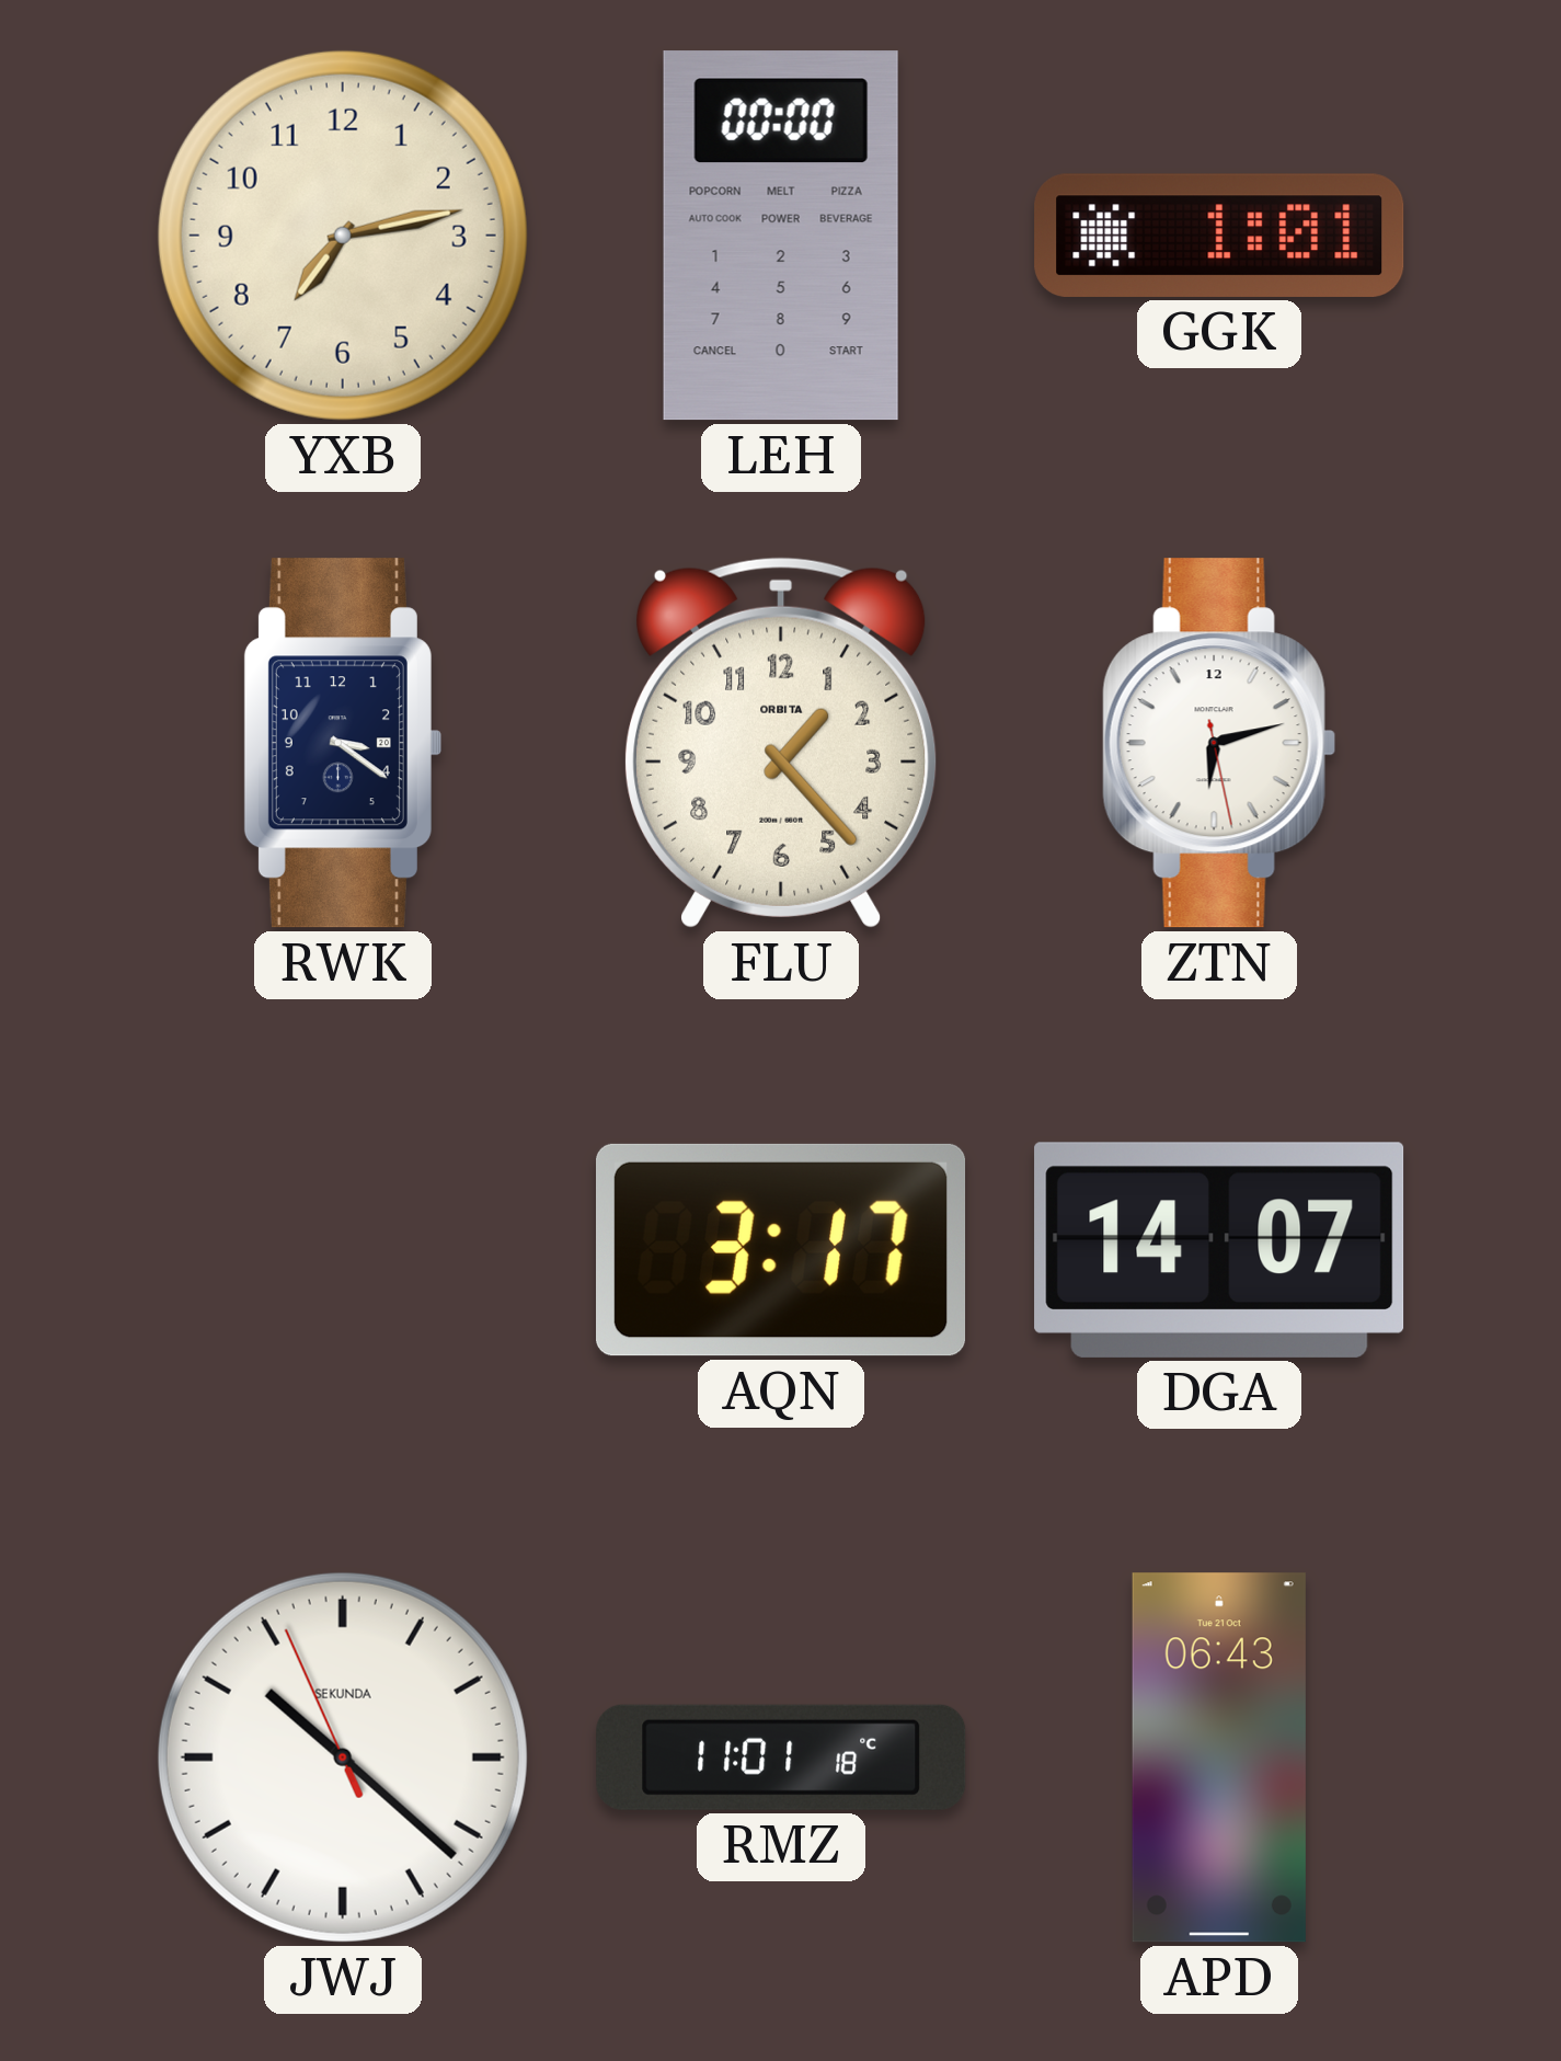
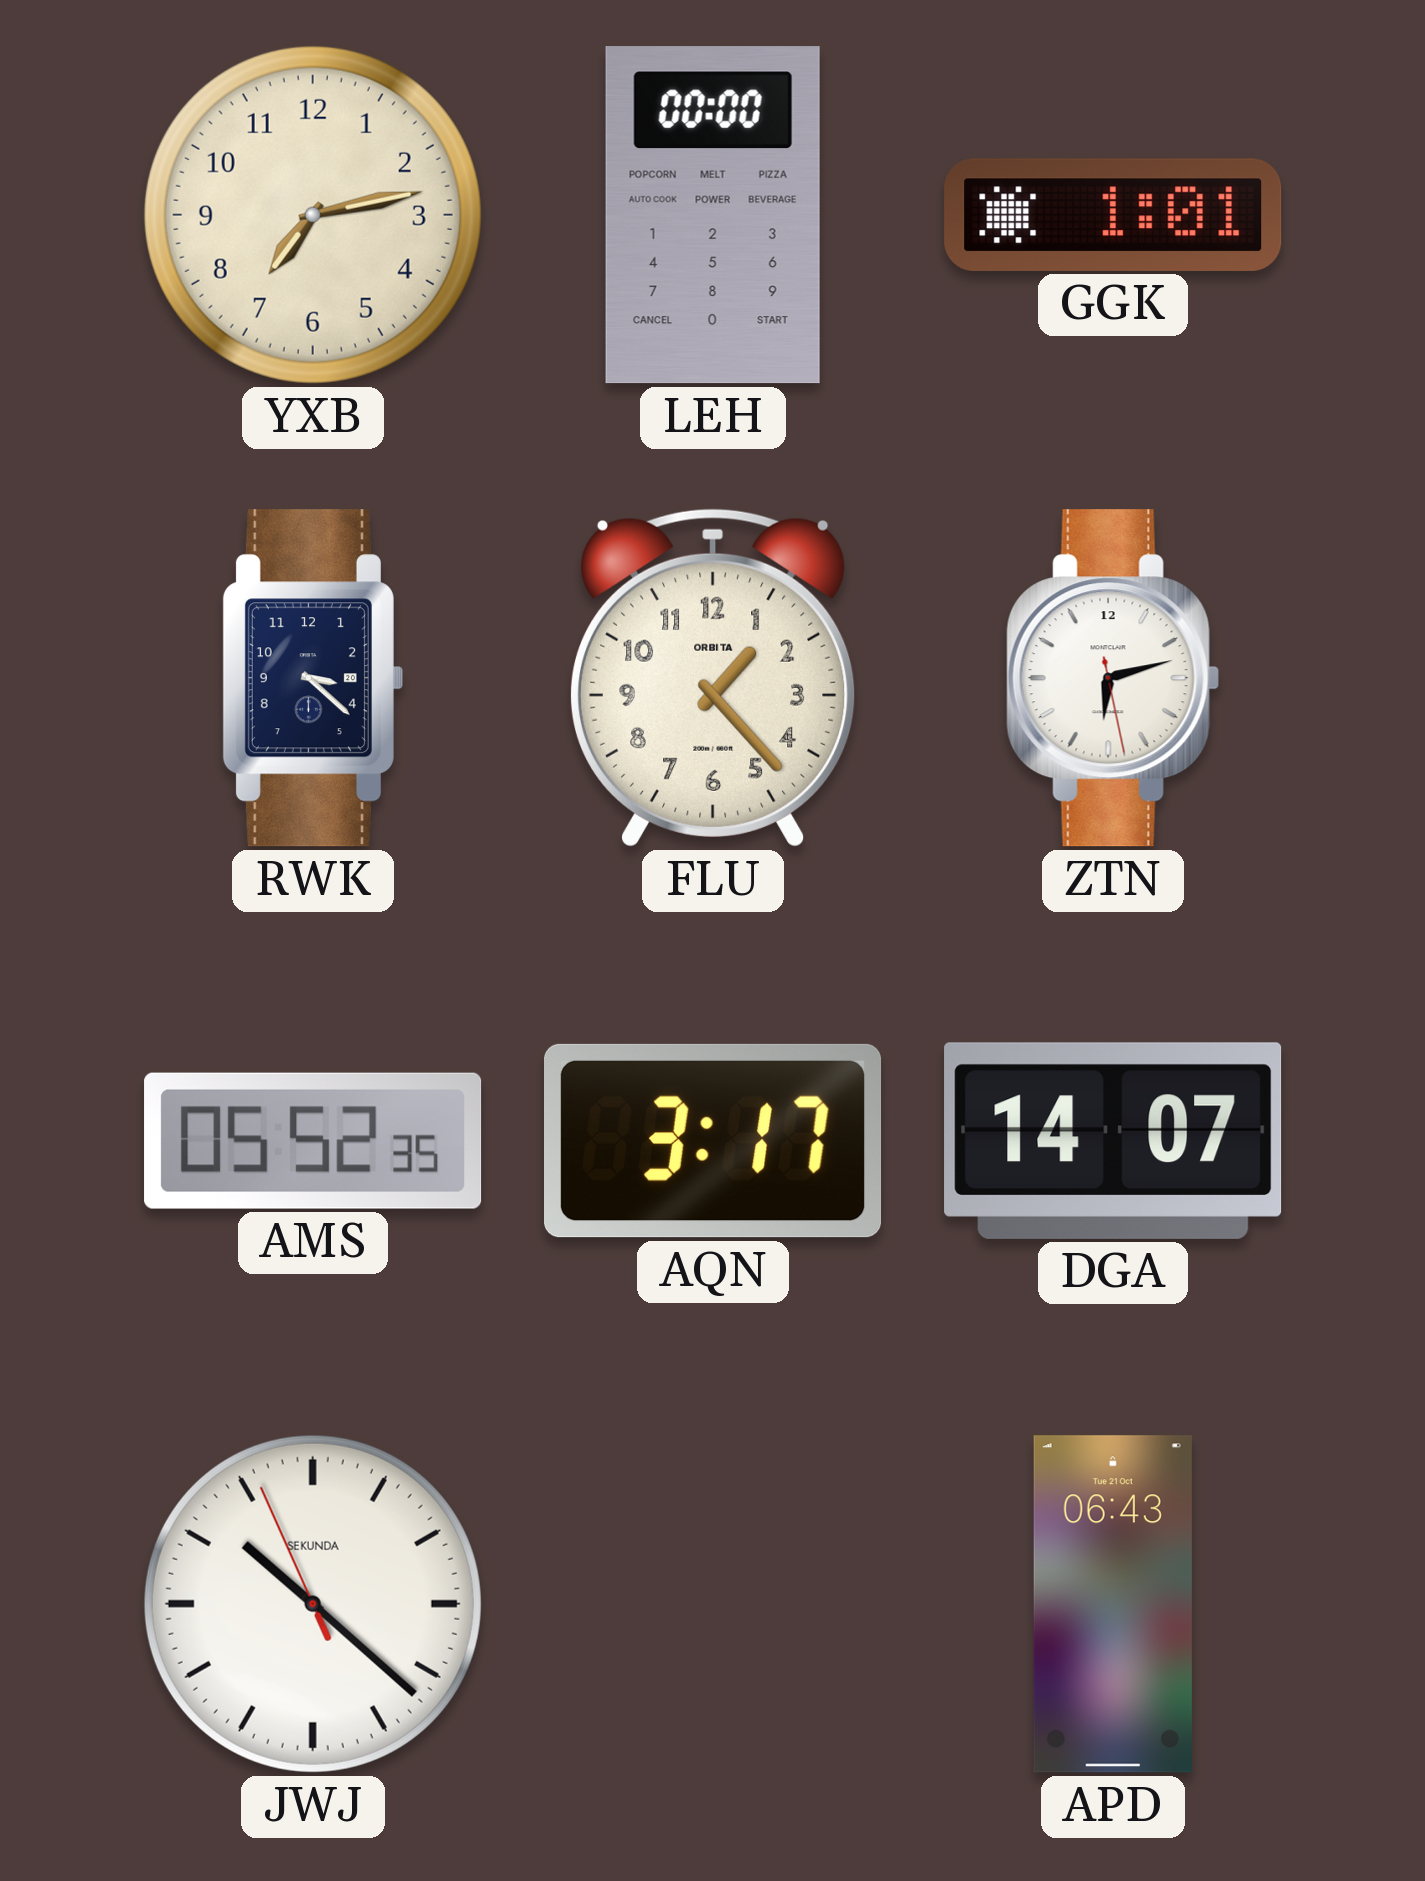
RWK: 3:21 -> 3:22
AMS: none -> 05:52
RMZ: 11:01 -> none
